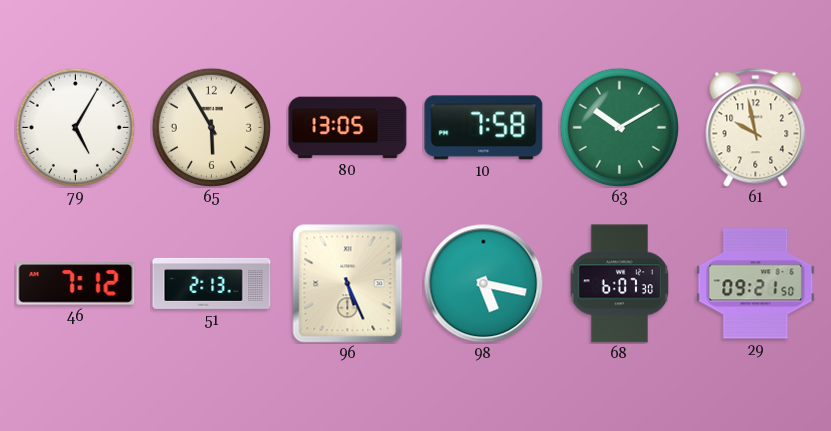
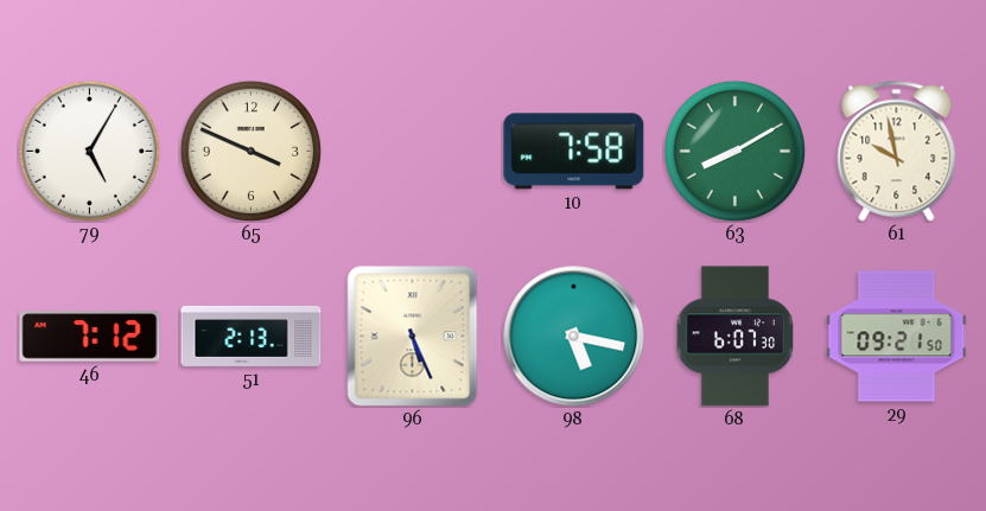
65: 5:55 -> 3:49
80: 13:05 -> none
63: 10:10 -> 8:10
